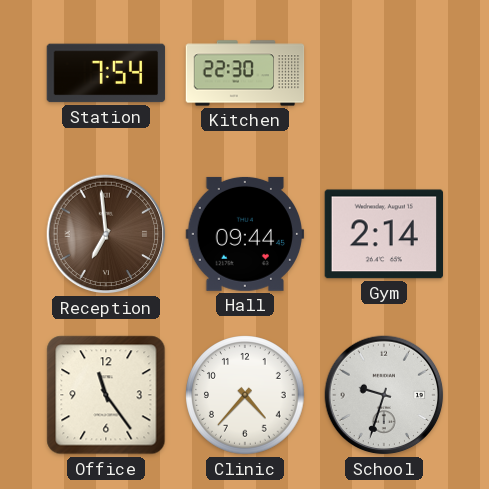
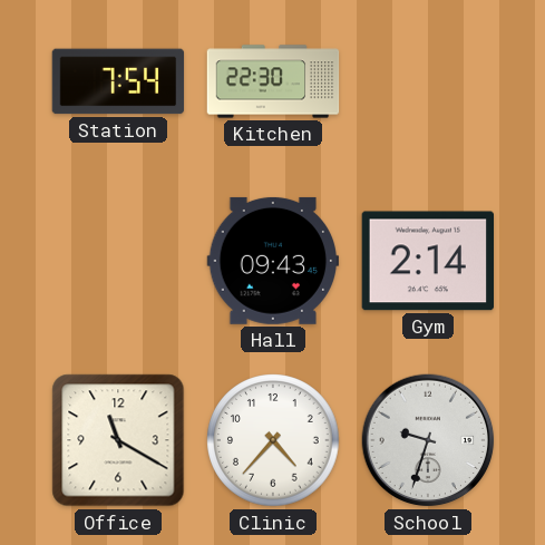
Reception: 6:59 -> none
Hall: 09:44 -> 09:43
Office: 11:24 -> 11:20
